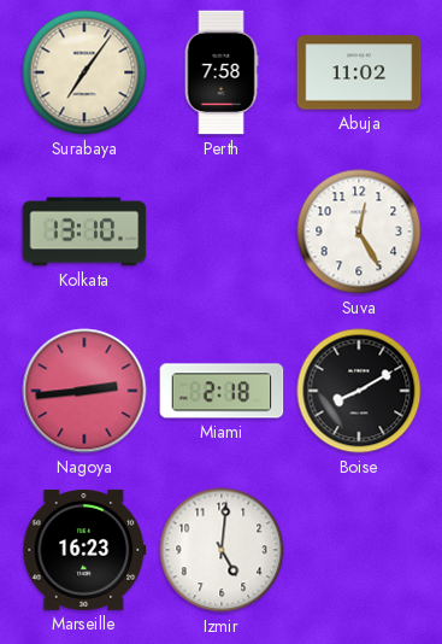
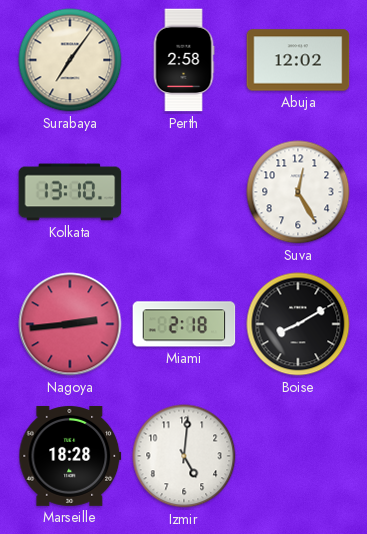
Perth: 7:58 -> 2:58
Abuja: 11:02 -> 12:02
Marseille: 16:23 -> 18:28
